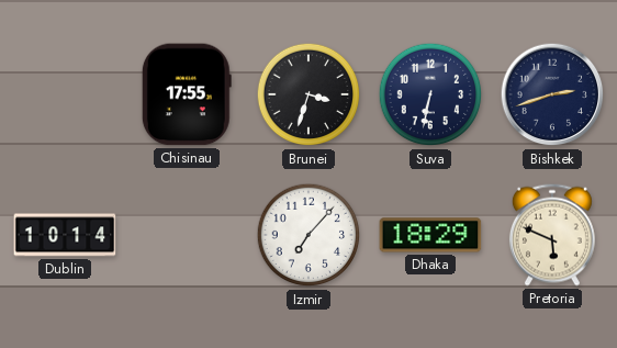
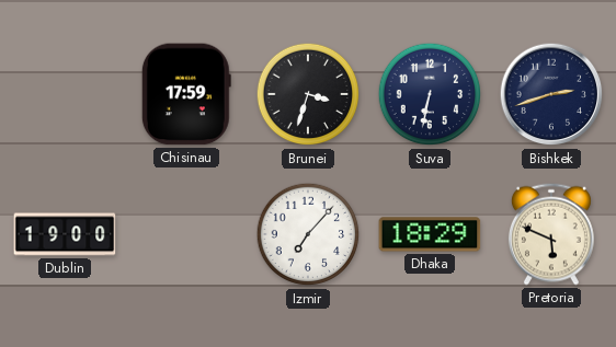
Chisinau: 17:55 -> 17:59
Dublin: 10:14 -> 19:00
